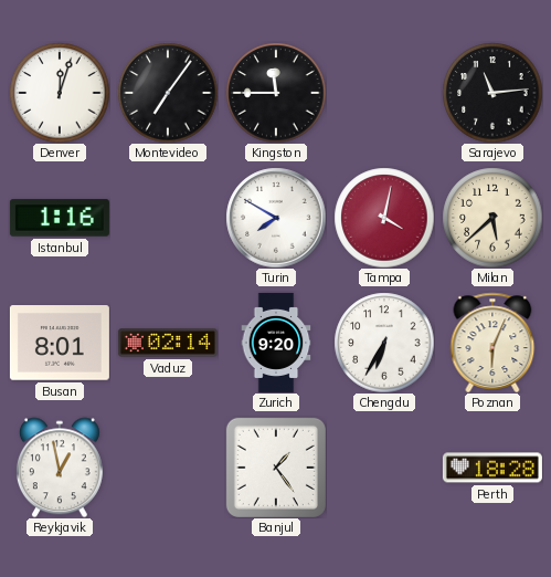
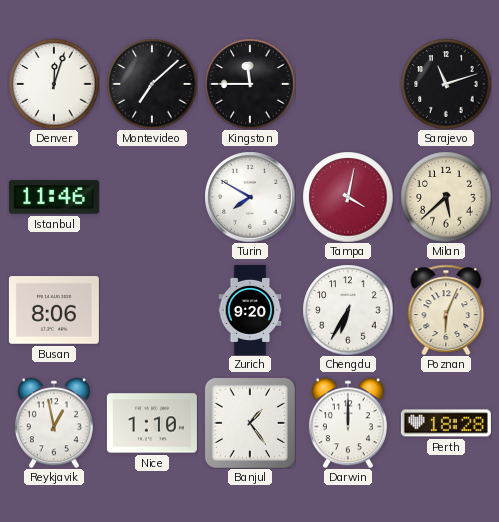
Montevideo: 7:06 -> 7:08
Sarajevo: 11:14 -> 11:12
Istanbul: 1:16 -> 11:46
Busan: 8:01 -> 8:06
Vaduz: 02:14 -> none
Nice: none -> 1:10
Darwin: none -> 12:00
